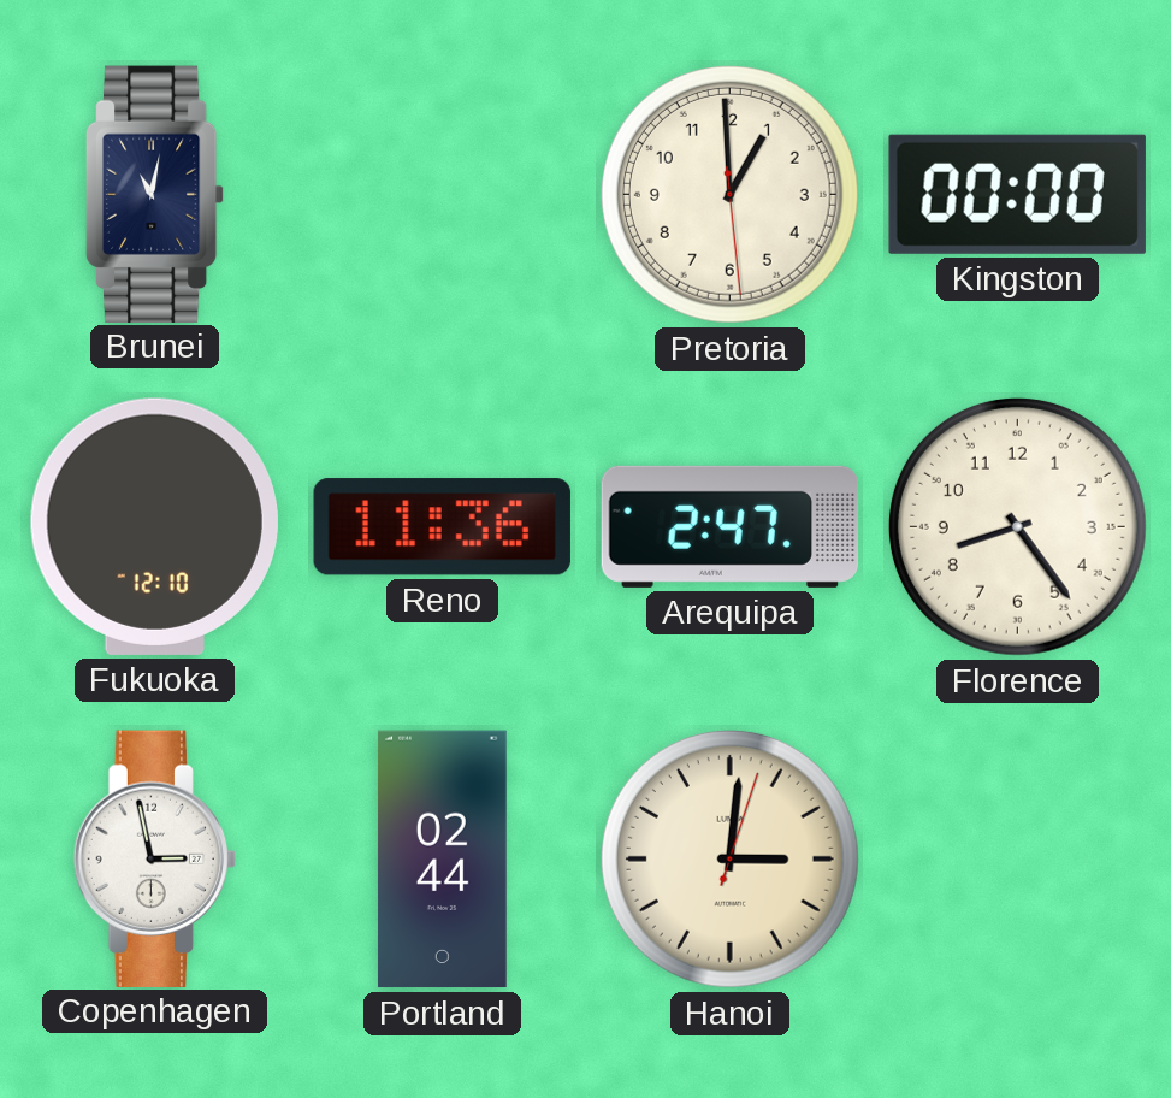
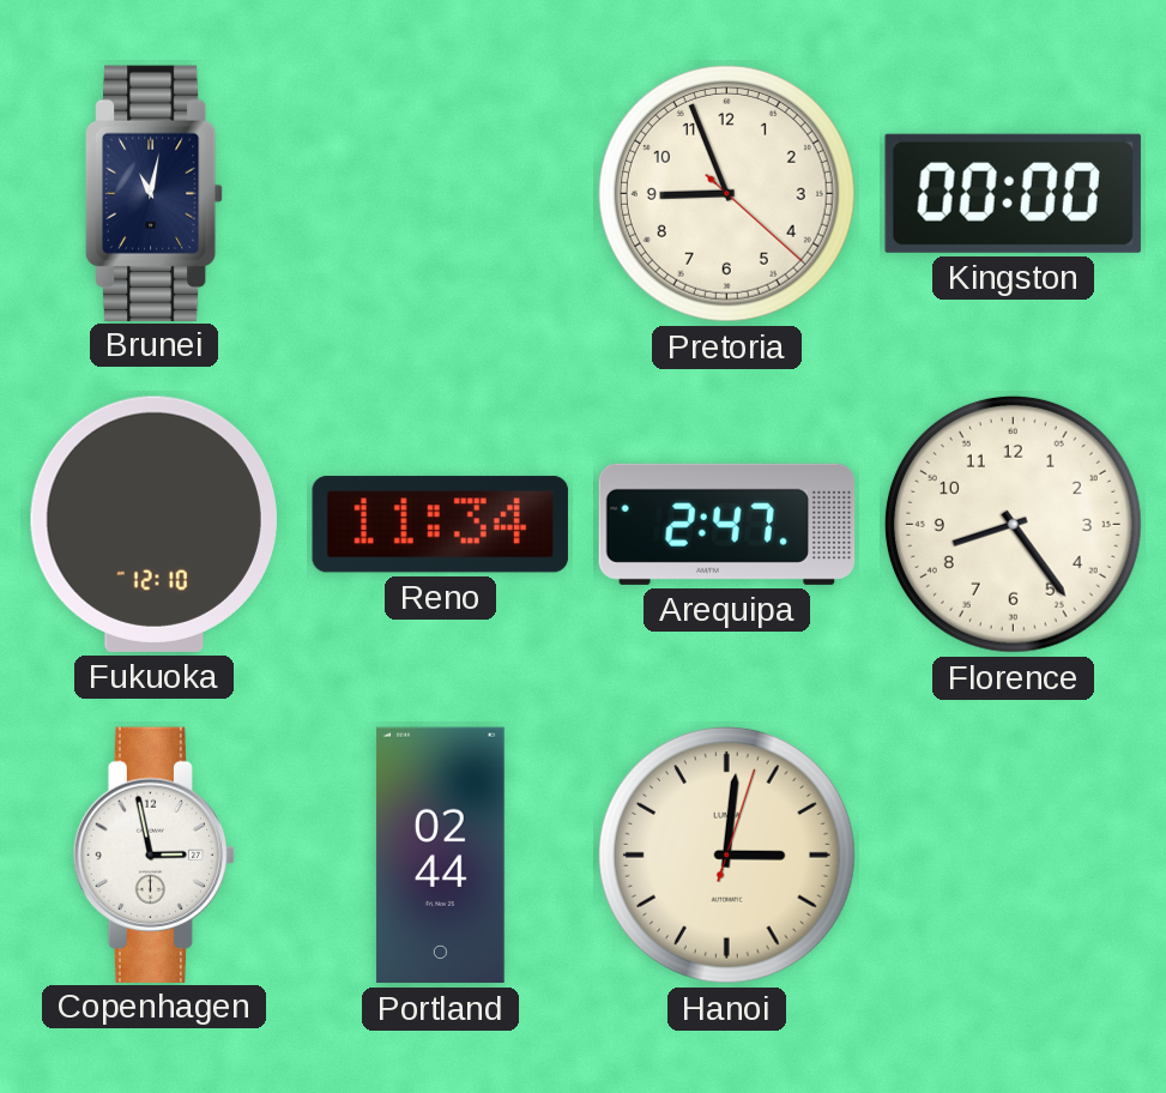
Pretoria: 12:59 -> 8:56
Reno: 11:36 -> 11:34
